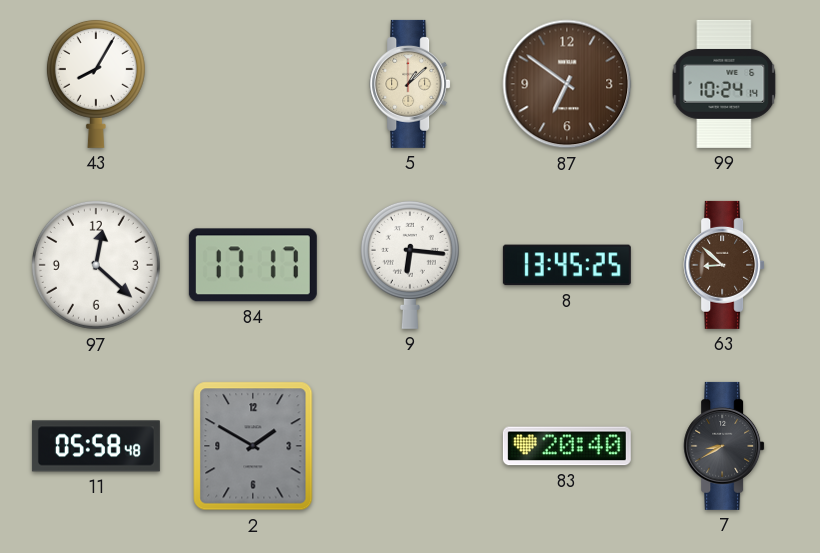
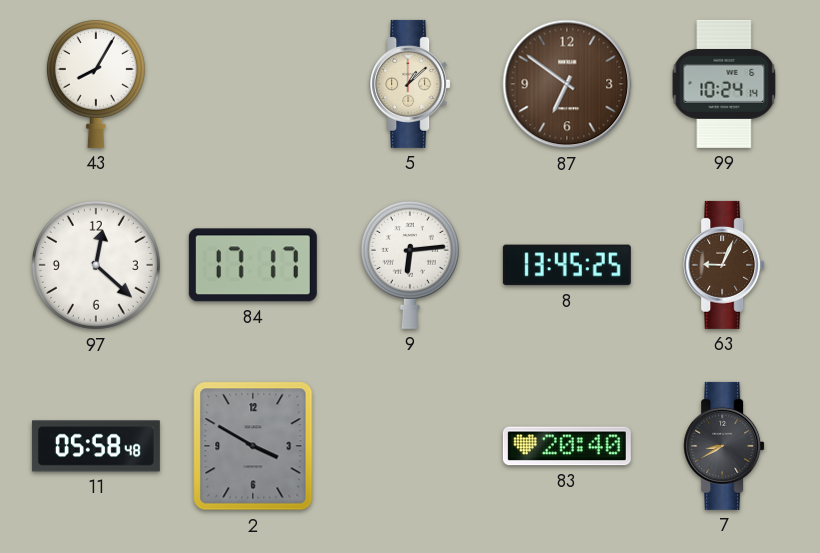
9: 6:16 -> 6:14
63: 8:52 -> 9:04
2: 1:50 -> 3:50
